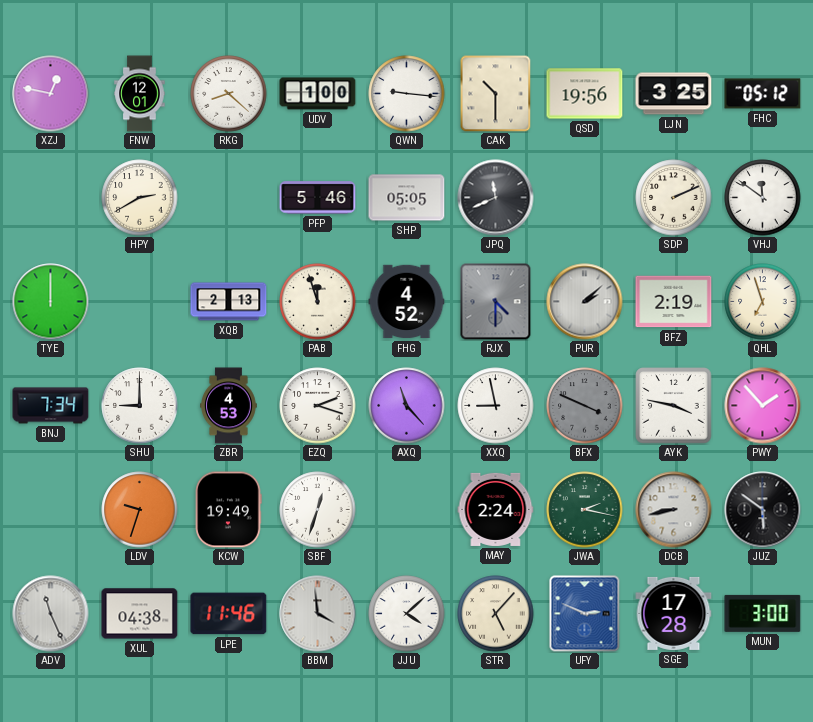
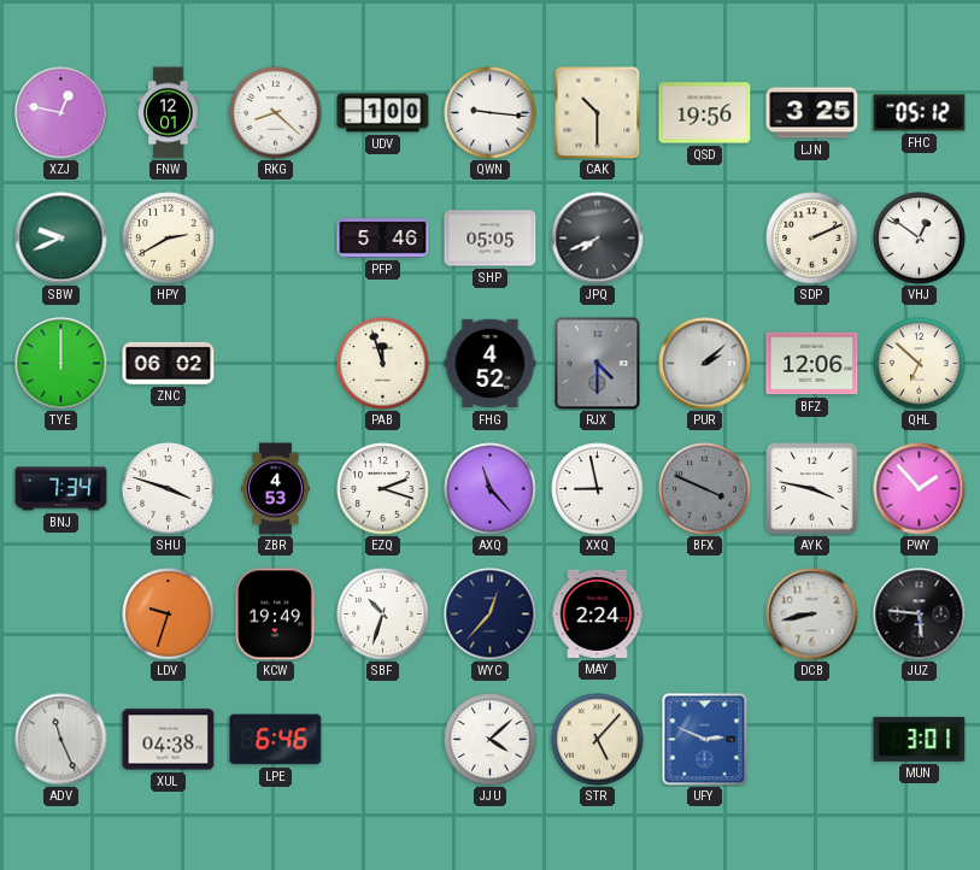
SBW: none -> 9:41
JPQ: 11:41 -> 7:41
VHJ: 11:51 -> 12:51
ZNC: none -> 06:02
XQB: 2:13 -> none
BFZ: 2:19 -> 12:06
QHL: 6:57 -> 6:52
SHU: 9:00 -> 3:48
SBF: 12:33 -> 10:33
WYC: none -> 12:37
JWA: 2:17 -> none
JUZ: 5:51 -> 5:46
LPE: 11:46 -> 6:46
BBM: 3:59 -> none
SGE: 17:28 -> none
MUN: 3:00 -> 3:01
